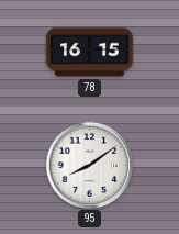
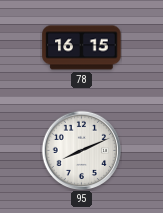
95: 8:09 -> 8:11
